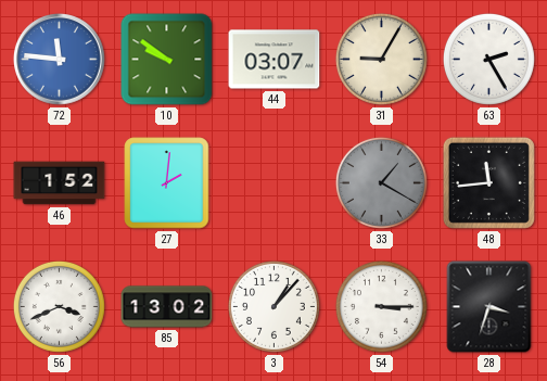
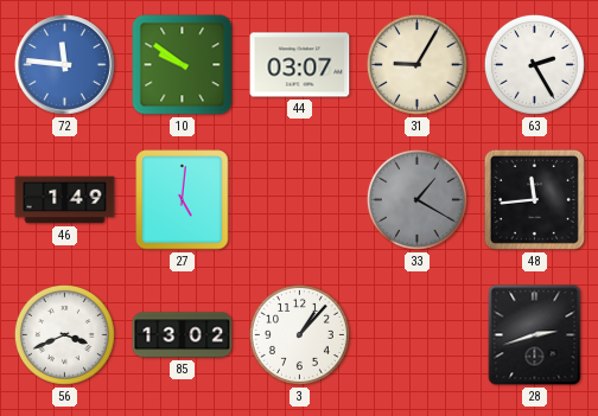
46: 1:52 -> 1:49
27: 2:01 -> 5:01
54: 3:15 -> none
28: 3:33 -> 2:42
